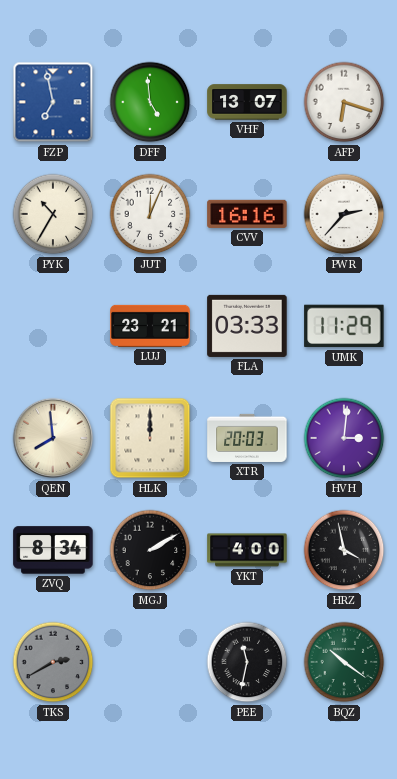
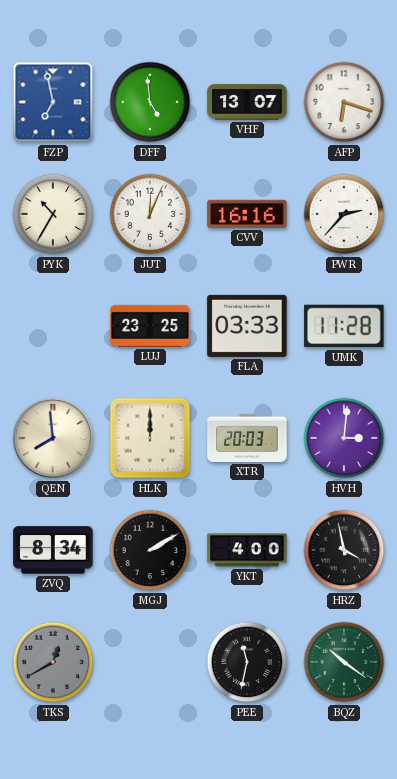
LUJ: 23:21 -> 23:25
UMK: 11:29 -> 11:28
TKS: 2:40 -> 12:40
